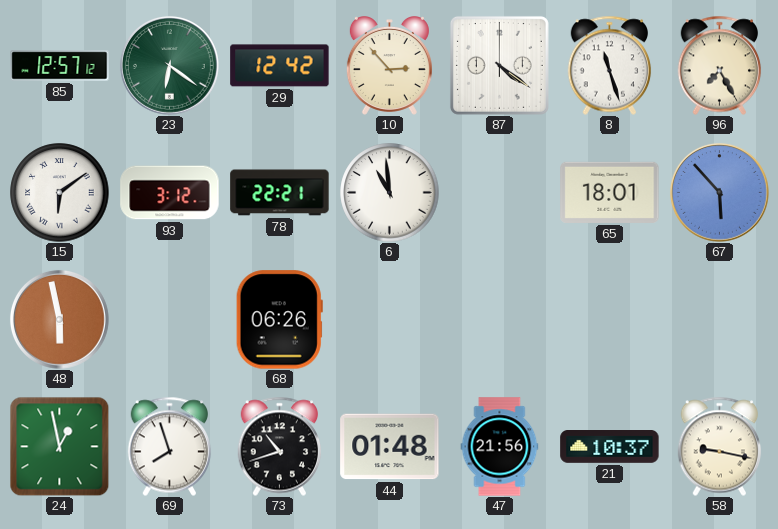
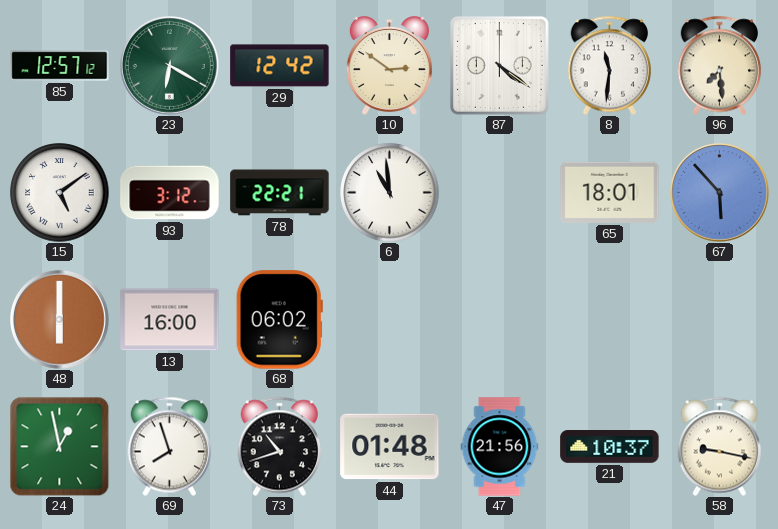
23: 6:21 -> 6:20
10: 2:53 -> 2:51
8: 11:27 -> 11:31
96: 7:25 -> 7:29
15: 6:09 -> 5:09
48: 5:58 -> 6:00
13: none -> 16:00
68: 06:26 -> 06:02
